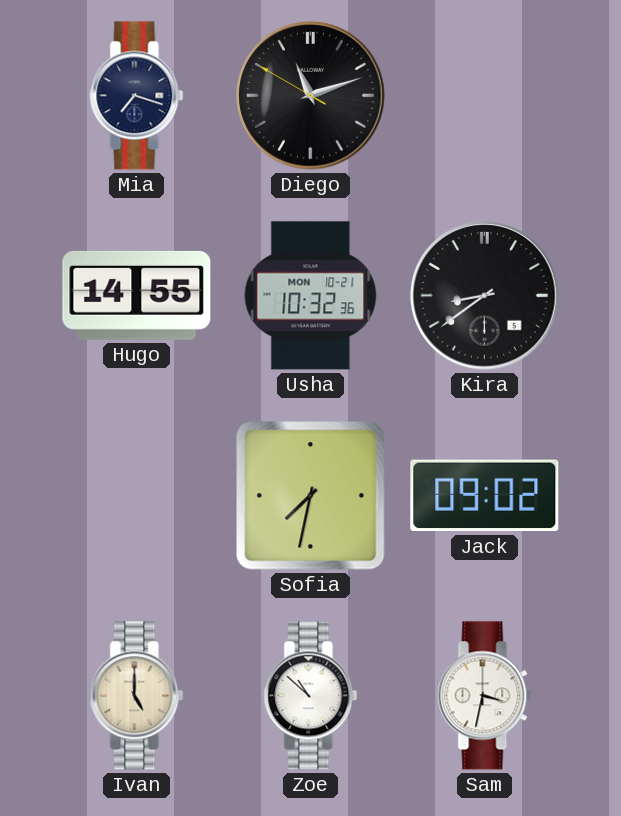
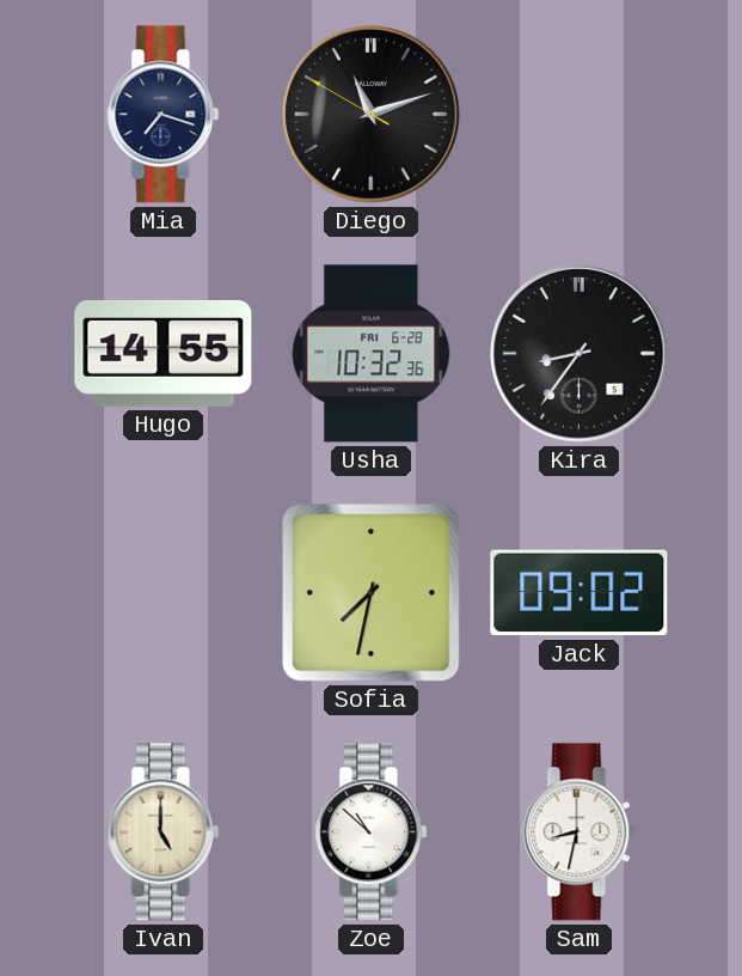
Usha date: MON 10-21 -> FRI 6-28
Kira: 8:39 -> 8:36
Sam: 3:32 -> 8:32
